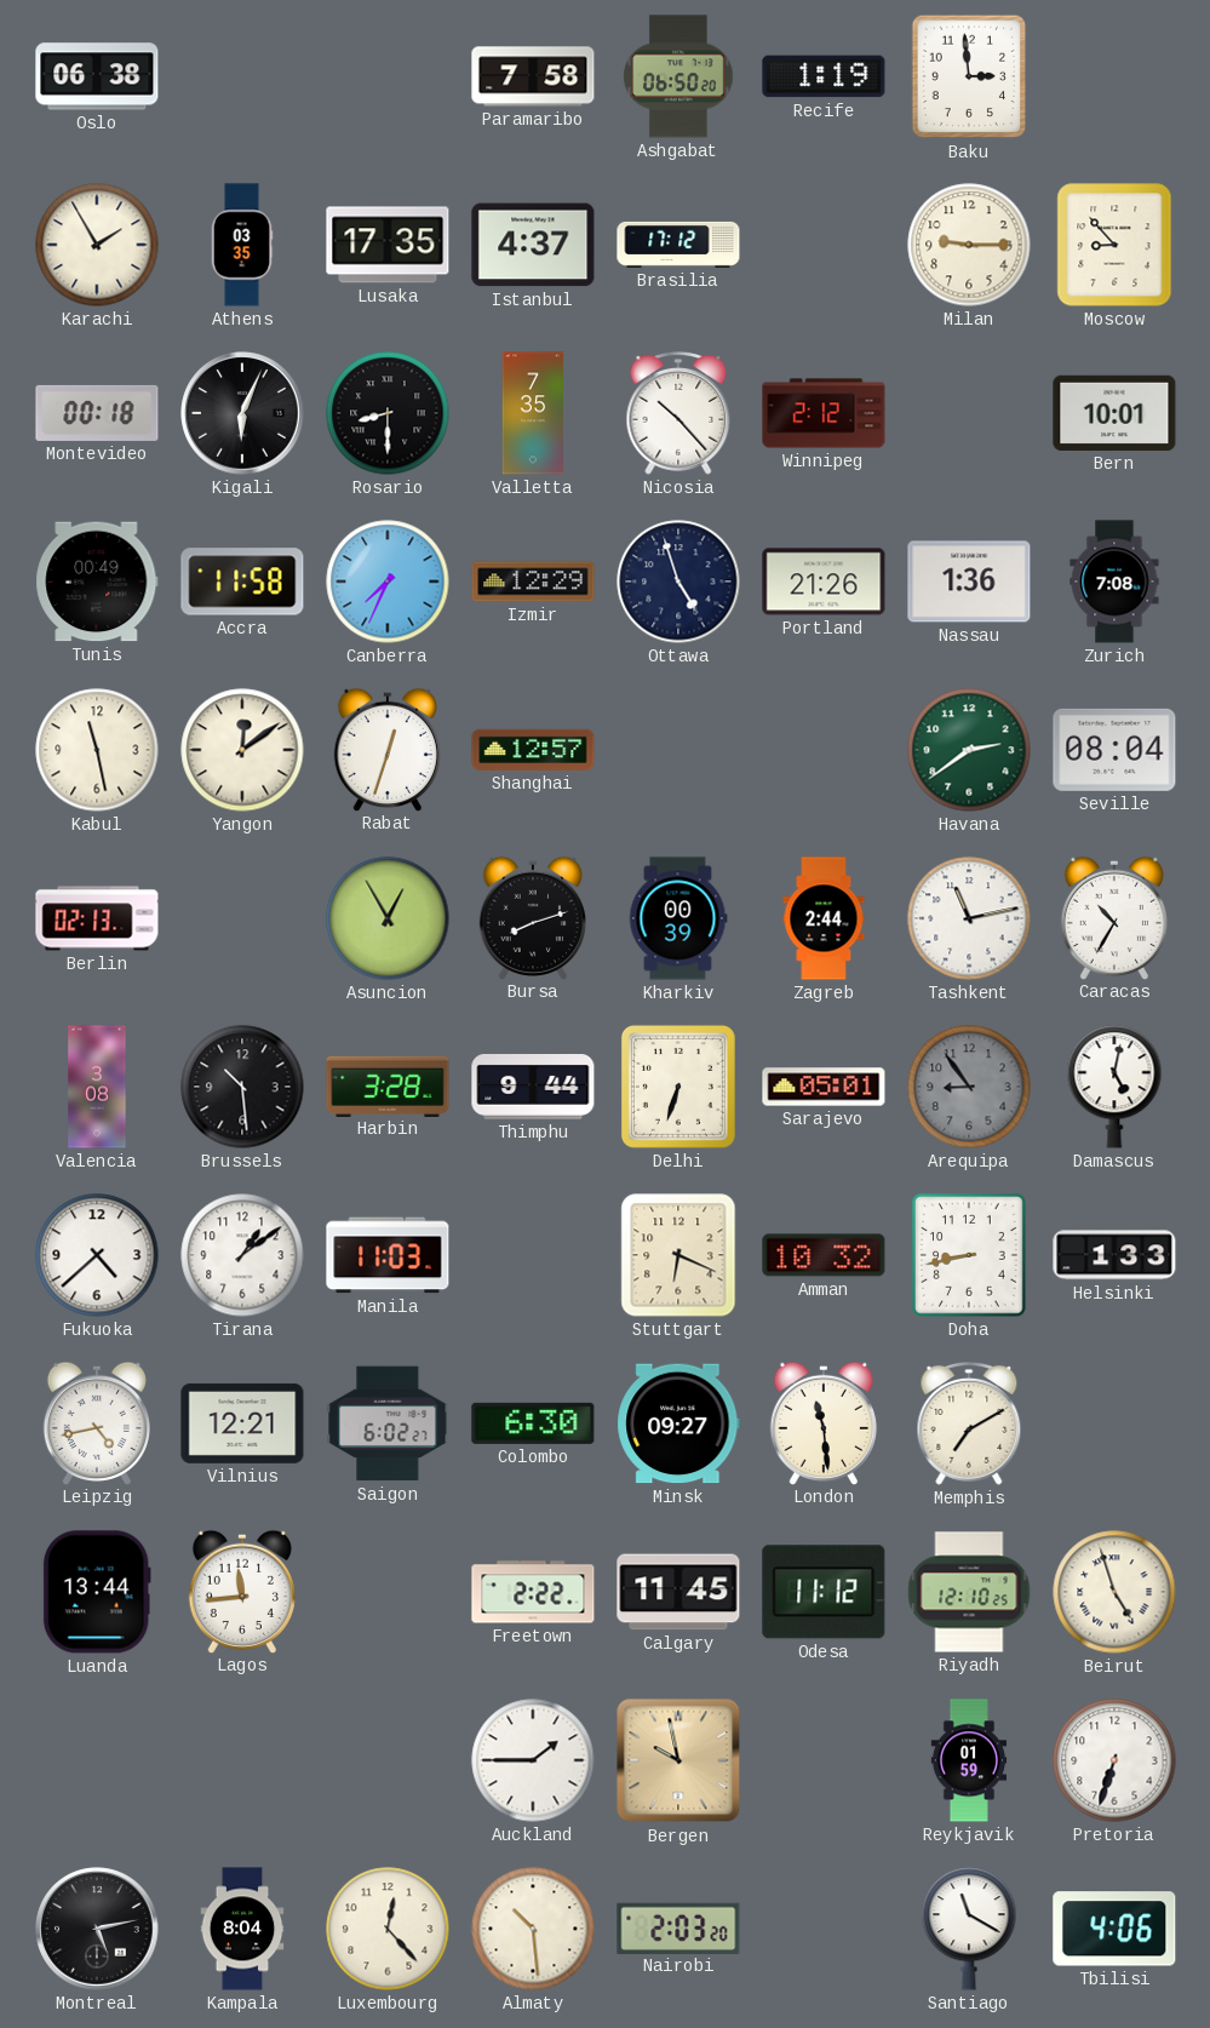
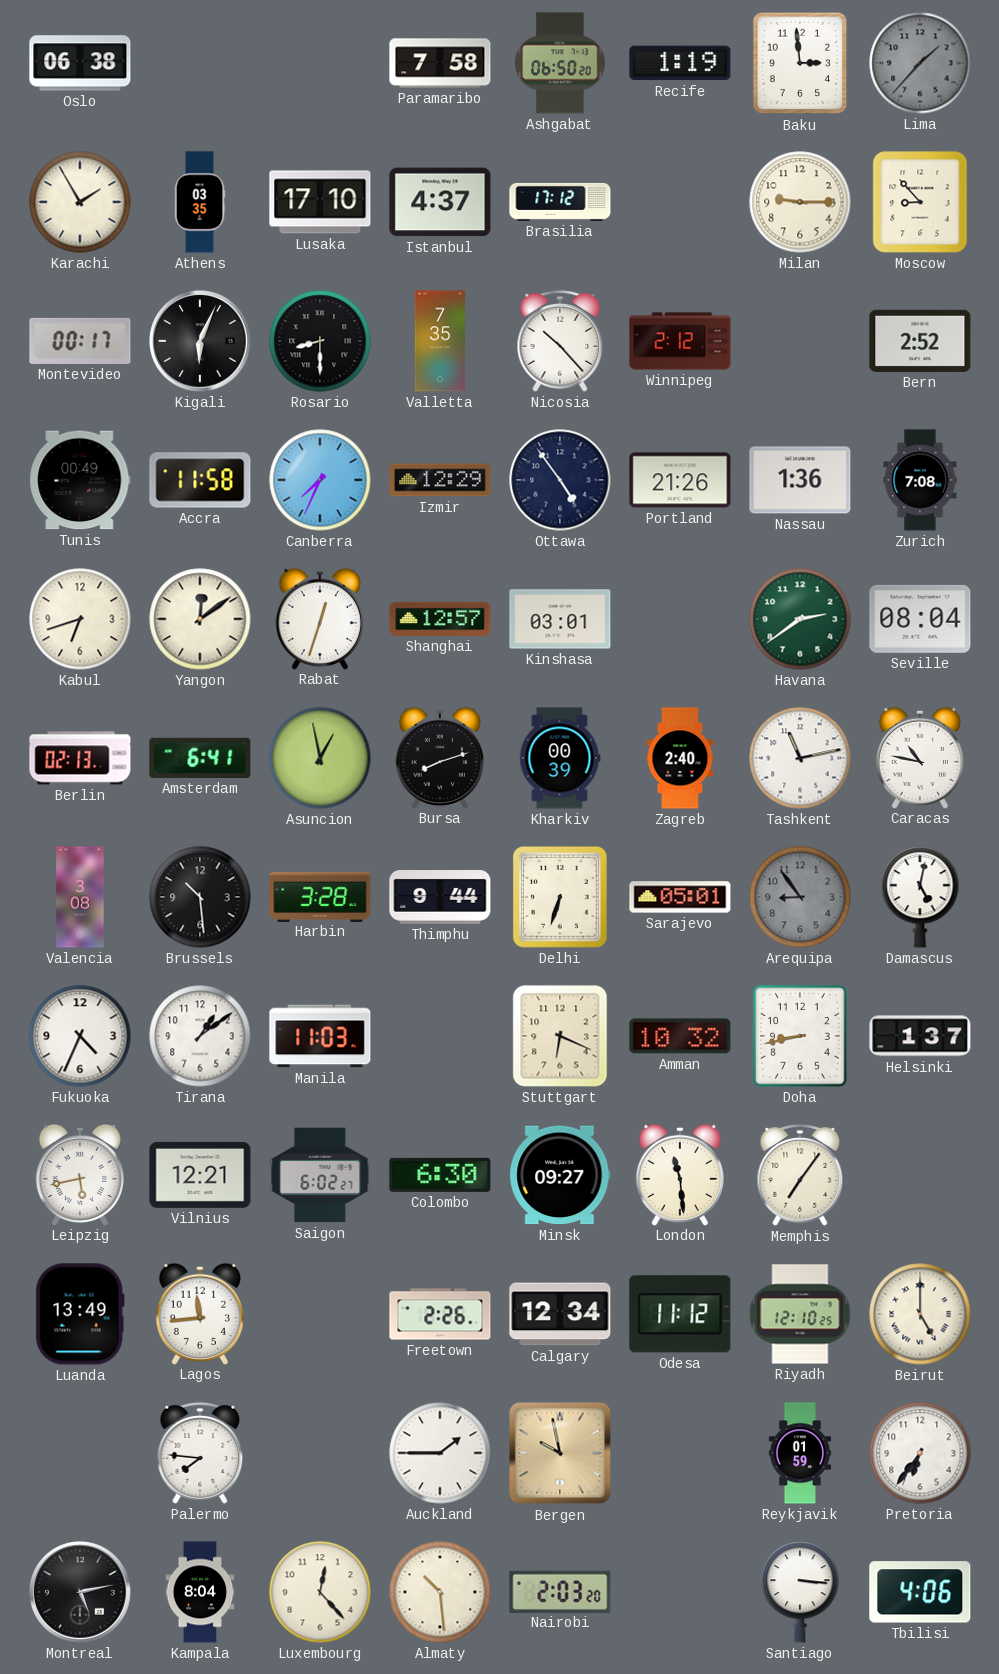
Lima: none -> 1:37
Lusaka: 17:35 -> 17:10
Montevideo: 00:18 -> 00:17
Bern: 10:01 -> 2:52
Ottawa: 4:57 -> 4:54
Kabul: 11:28 -> 6:42
Kinshasa: none -> 03:01
Amsterdam: none -> 6:41
Asuncion: 12:55 -> 12:58
Zagreb: 2:44 -> 2:40
Caracas: 10:35 -> 10:47
Fukuoka: 4:38 -> 4:34
Helsinki: 1:33 -> 1:37
Leipzig: 4:43 -> 5:43
Memphis: 7:10 -> 7:06
Luanda: 13:44 -> 13:49
Freetown: 2:22 -> 2:26
Calgary: 11:45 -> 12:34
Beirut: 4:57 -> 5:00
Palermo: none -> 7:46
Pretoria: 6:33 -> 6:36
Santiago: 11:20 -> 3:16
